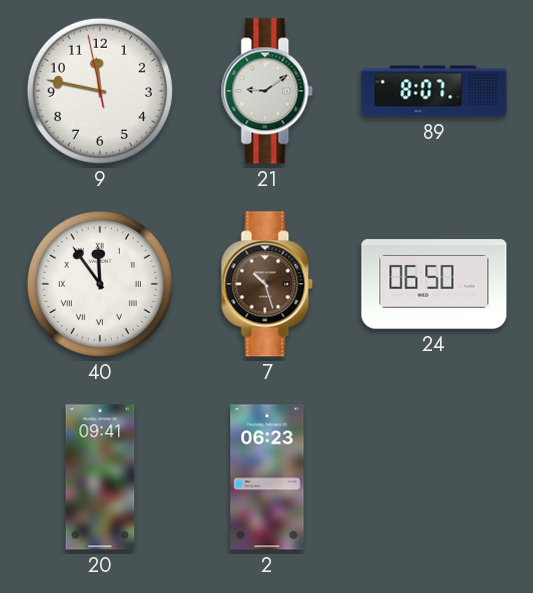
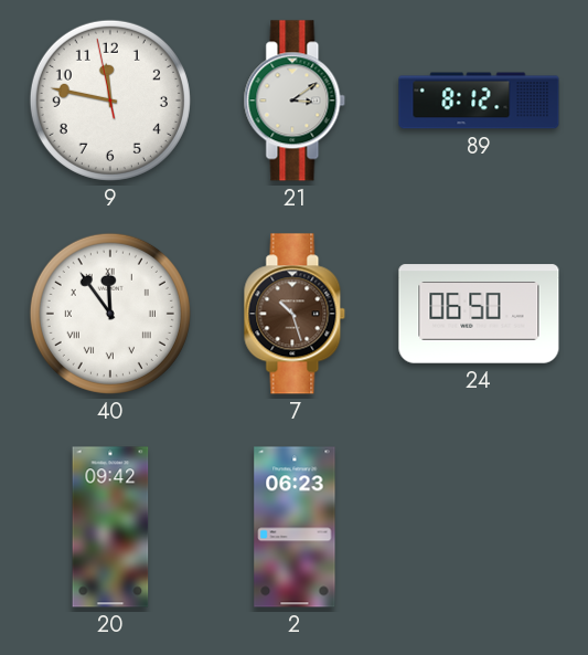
21: 9:09 -> 3:09
89: 8:07 -> 8:12
20: 09:41 -> 09:42
